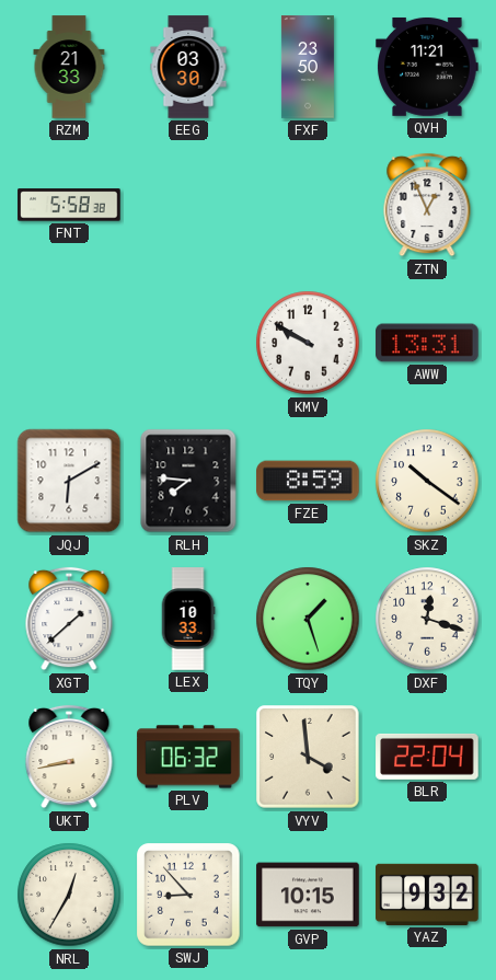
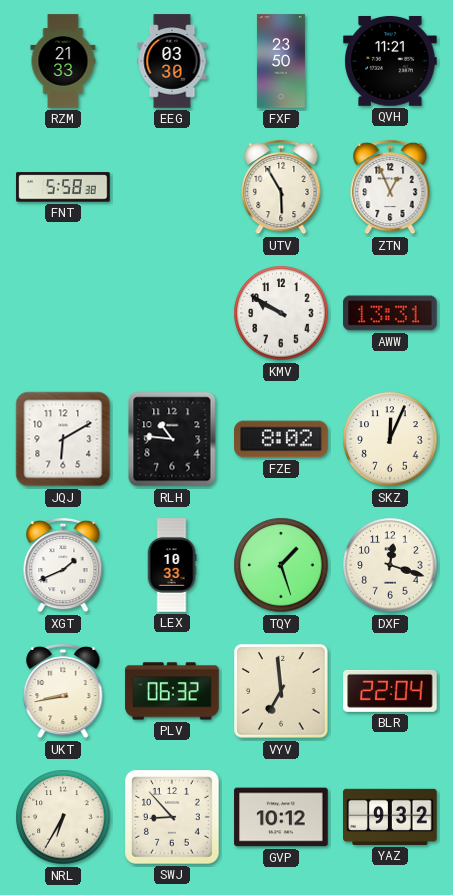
UTV: none -> 5:55
RLH: 7:46 -> 10:46
FZE: 8:59 -> 8:02
SKZ: 10:21 -> 12:04
XGT: 1:38 -> 1:41
VYV: 3:59 -> 6:59
NRL: 12:35 -> 6:35
GVP: 10:15 -> 10:12
